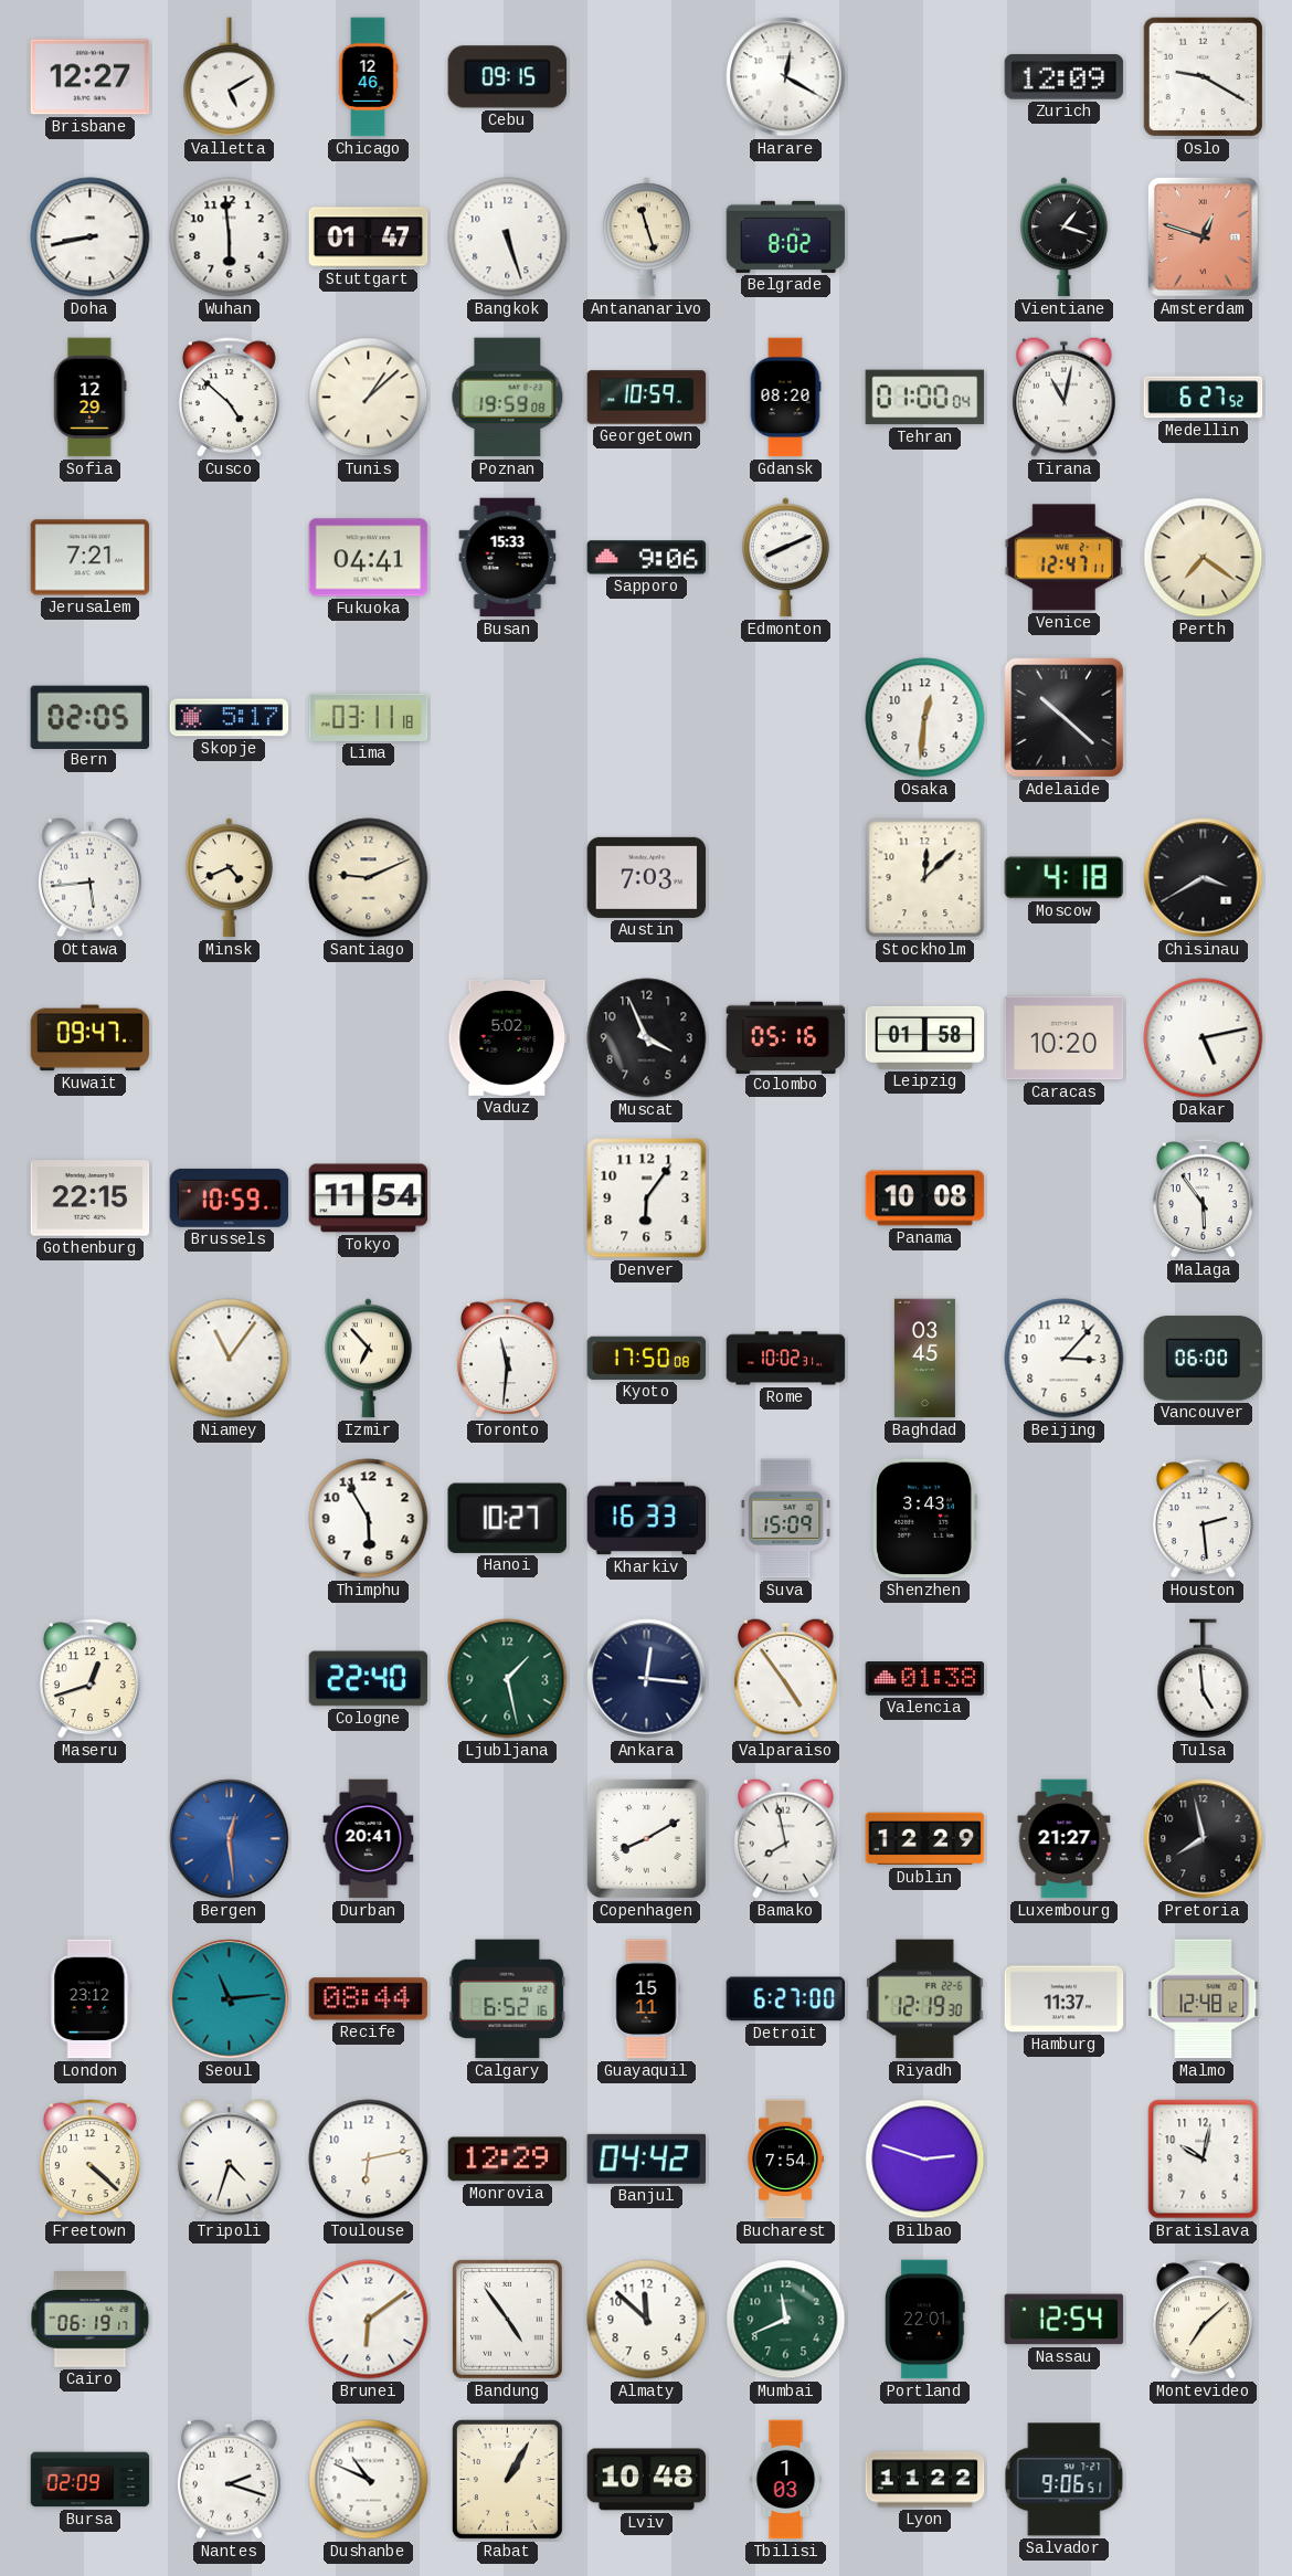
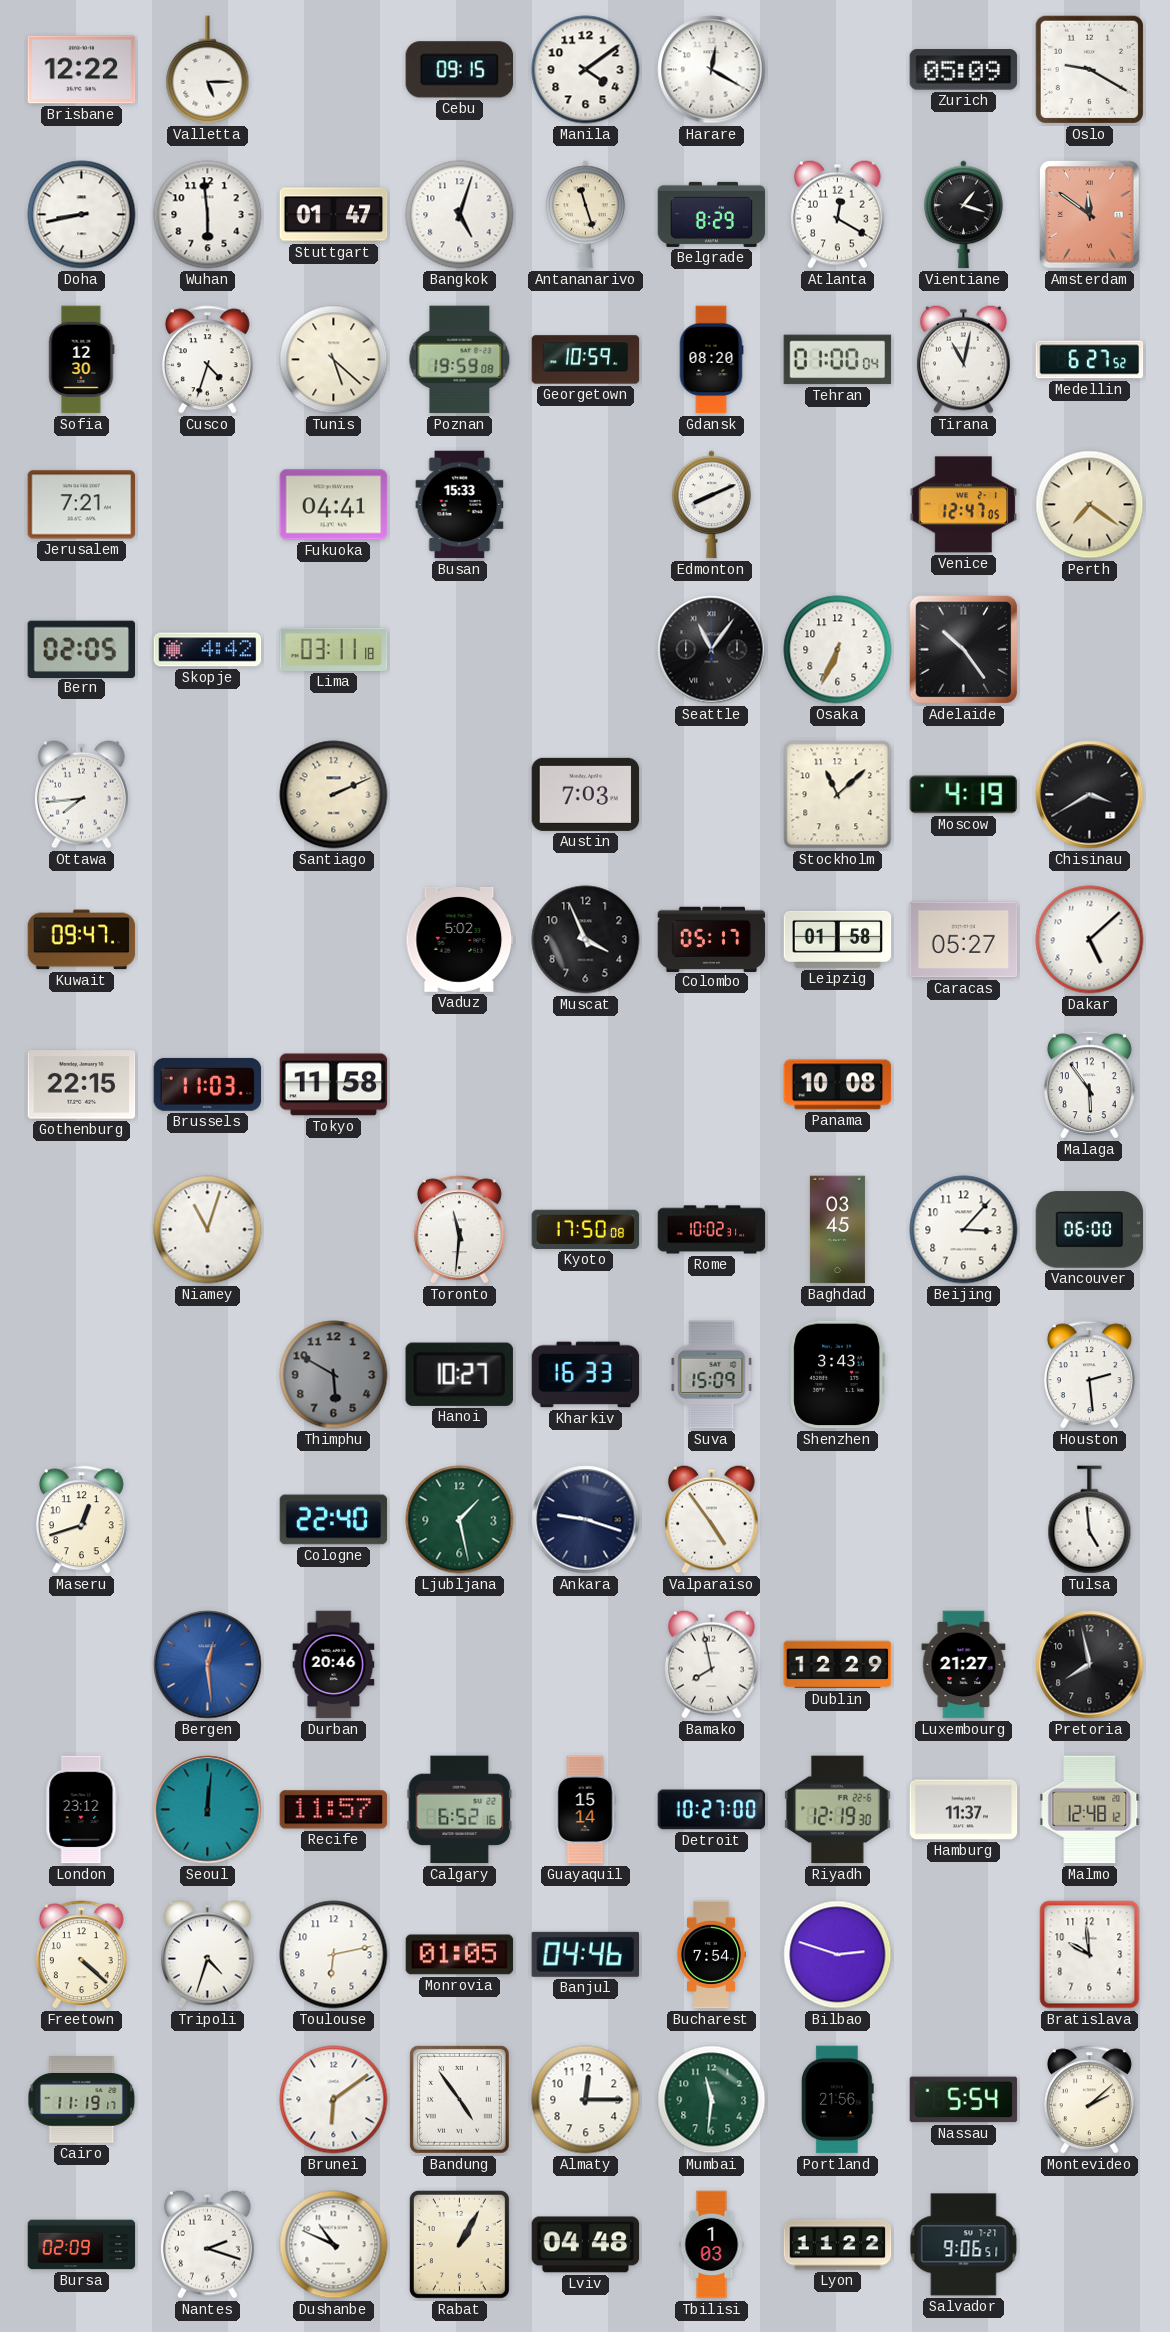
Brisbane: 12:27 -> 12:22
Valletta: 5:10 -> 5:15
Chicago: 12:46 -> none
Manila: none -> 4:09
Zurich: 12:09 -> 05:09
Bangkok: 5:27 -> 5:03
Belgrade: 8:02 -> 8:29
Atlanta: none -> 12:20
Amsterdam: 12:48 -> 11:51
Sofia: 12:29 -> 12:30
Cusco: 4:52 -> 4:33
Tunis: 1:08 -> 5:22
Sapporo: 9:06 -> none
Venice: 12:47:11 -> 12:47:05
Skopje: 5:17 -> 4:42
Seattle: none -> 11:06
Osaka: 12:31 -> 6:34
Adelaide: 10:22 -> 10:24
Ottawa: 5:44 -> 7:44
Minsk: 4:41 -> none
Santiago: 9:11 -> 2:11
Stockholm: 12:08 -> 11:08
Moscow: 4:18 -> 4:19
Colombo: 05:16 -> 05:17
Caracas: 10:20 -> 05:27
Dakar: 5:13 -> 5:08
Brussels: 10:59 -> 11:03
Tokyo: 11:54 -> 11:58
Denver: 6:06 -> none
Niamey: 11:06 -> 11:03
Izmir: 6:53 -> none
Thimphu: 5:55 -> 5:50
Thimphu dial: white -> grey
Ankara: 12:16 -> 9:18
Valencia: 01:38 -> none
Durban: 20:41 -> 20:46
Copenhagen: 8:10 -> none
Seoul: 11:14 -> 12:01
Recife: 08:44 -> 11:57
Guayaquil: 15:11 -> 15:14
Detroit: 6:27 -> 10:27
Monrovia: 12:29 -> 01:05
Banjul: 04:42 -> 04:46
Bratislava: 10:02 -> 9:59
Cairo: 06:19 -> 11:19
Almaty: 11:52 -> 12:15
Mumbai: 11:41 -> 11:31
Portland: 22:01 -> 21:56
Nassau: 12:54 -> 5:54
Montevideo: 7:08 -> 2:08
Lviv: 10:48 -> 04:48
